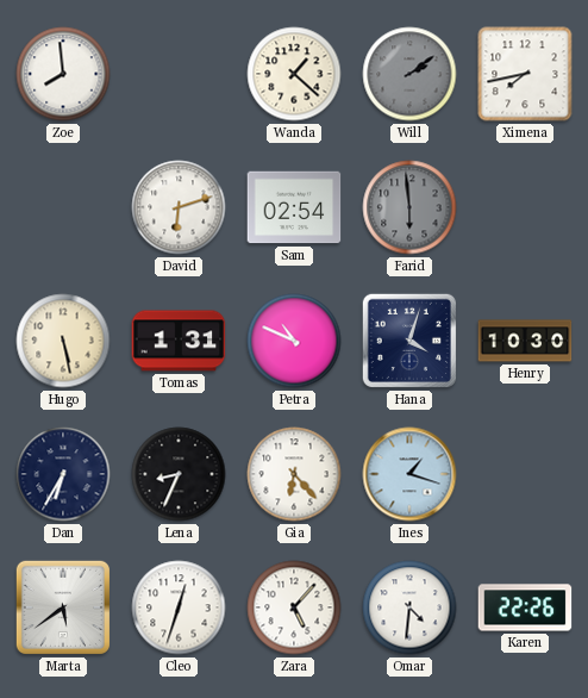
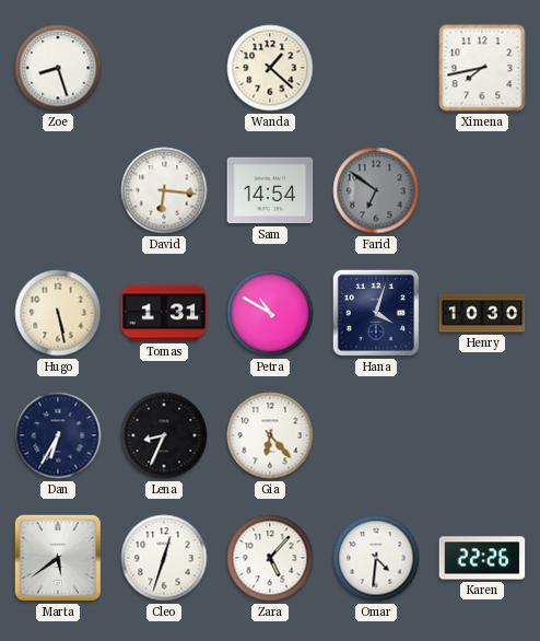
Zoe: 7:59 -> 8:27
Will: 2:09 -> none
David: 6:12 -> 6:16
Sam: 02:54 -> 14:54
Farid: 5:59 -> 6:51
Petra: 10:49 -> 10:50
Ines: 1:18 -> none
